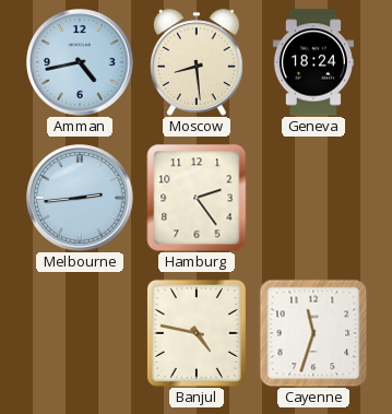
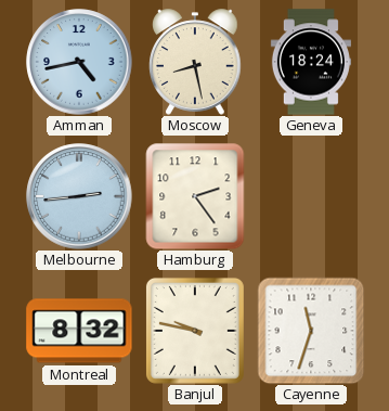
Moscow: 8:29 -> 8:28
Montreal: none -> 8:32
Banjul: 4:47 -> 9:47
